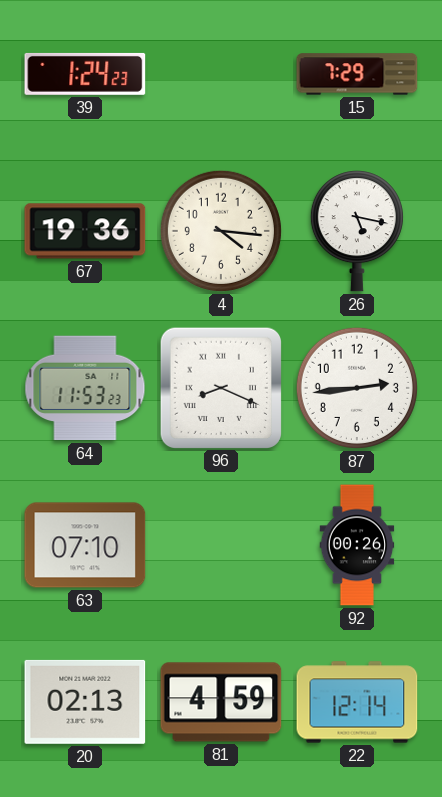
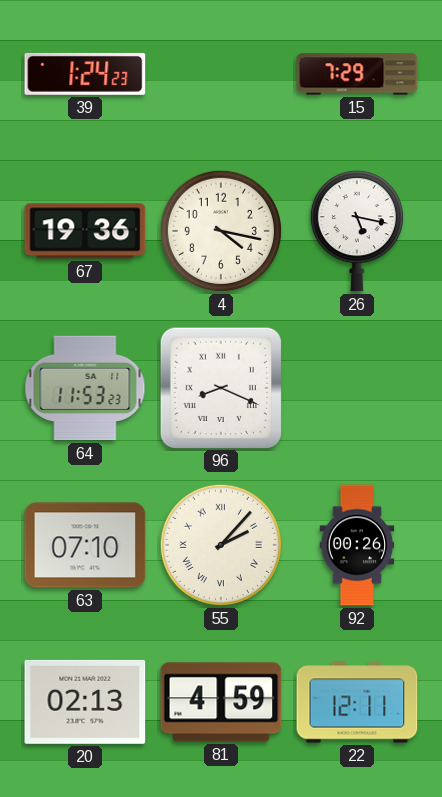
4: 4:16 -> 4:17
87: 2:44 -> none
55: none -> 2:07
22: 12:14 -> 12:11
